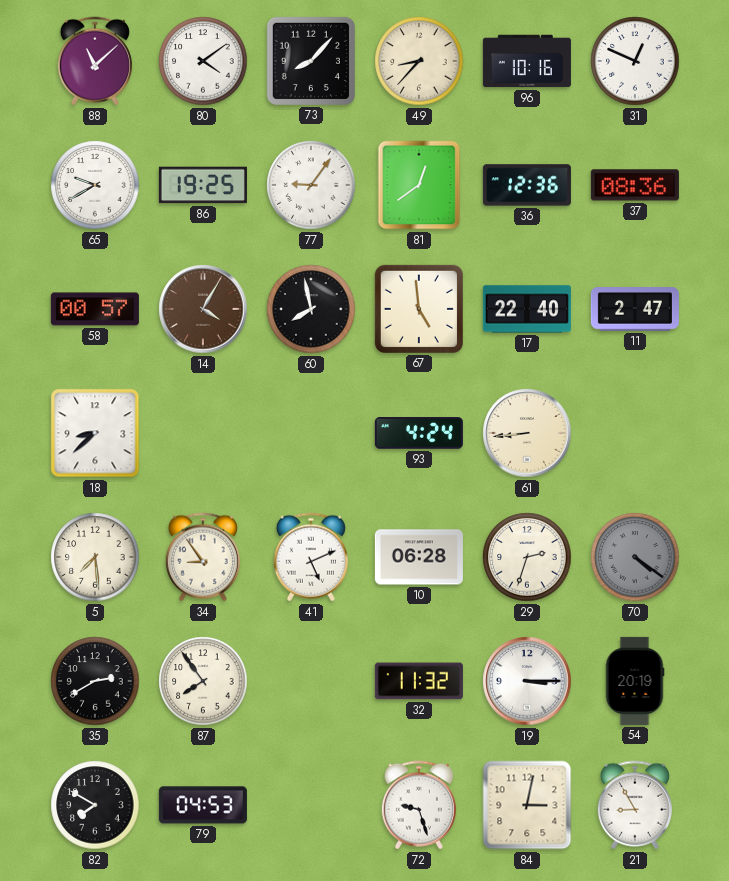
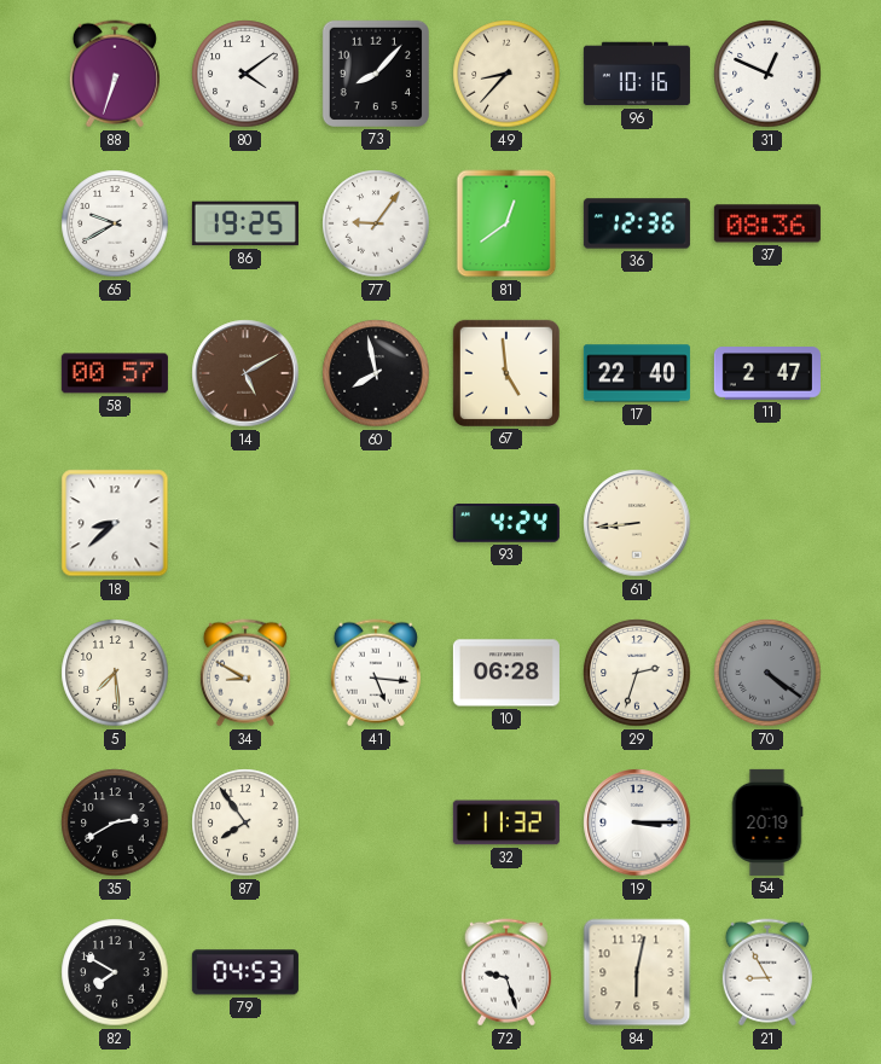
88: 11:08 -> 6:33
14: 4:05 -> 5:10
34: 8:54 -> 8:50
41: 5:11 -> 5:16
84: 3:02 -> 6:02
